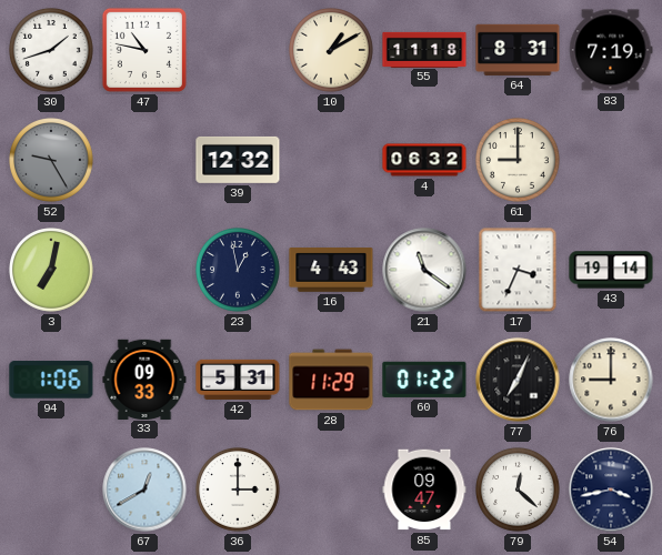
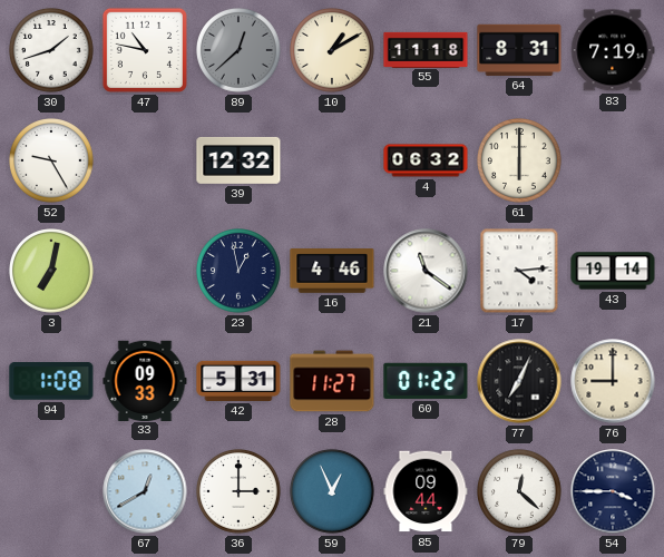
89: none -> 12:38
52 dial: grey -> white
61: 9:00 -> 6:00
16: 4:43 -> 4:46
17: 3:34 -> 4:14
94: 1:06 -> 1:08
28: 11:29 -> 11:27
59: none -> 12:56
85: 09:47 -> 09:44
54: 3:43 -> 3:45
